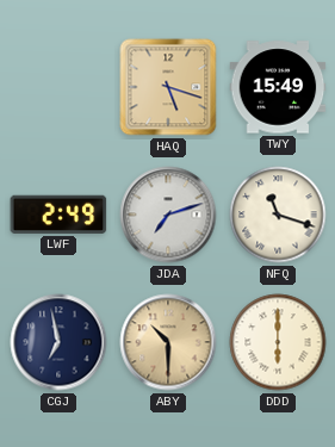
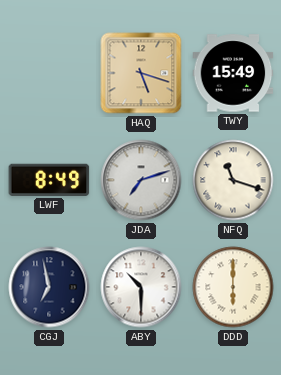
LWF: 2:49 -> 8:49
ABY dial: champagne -> white
